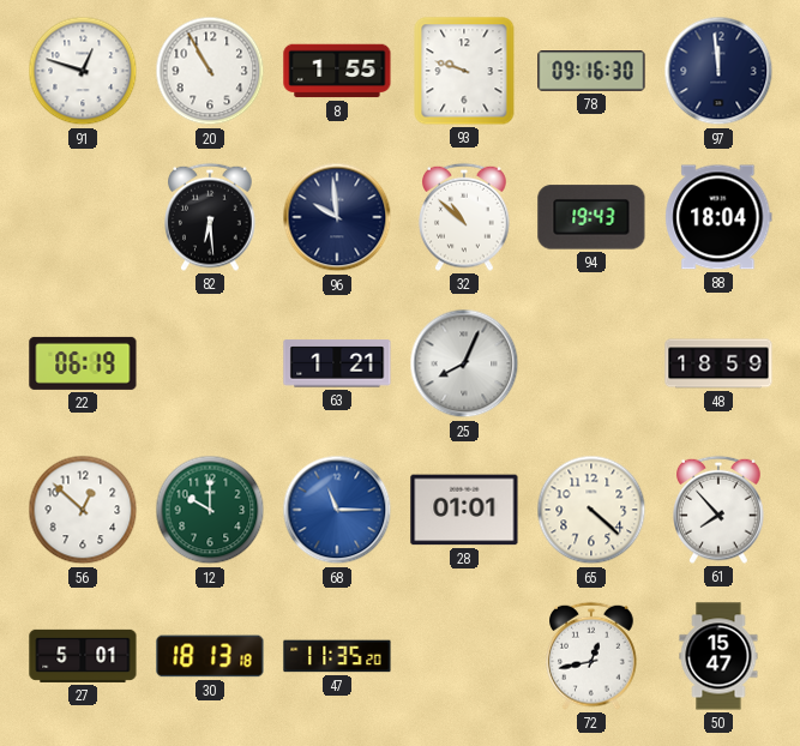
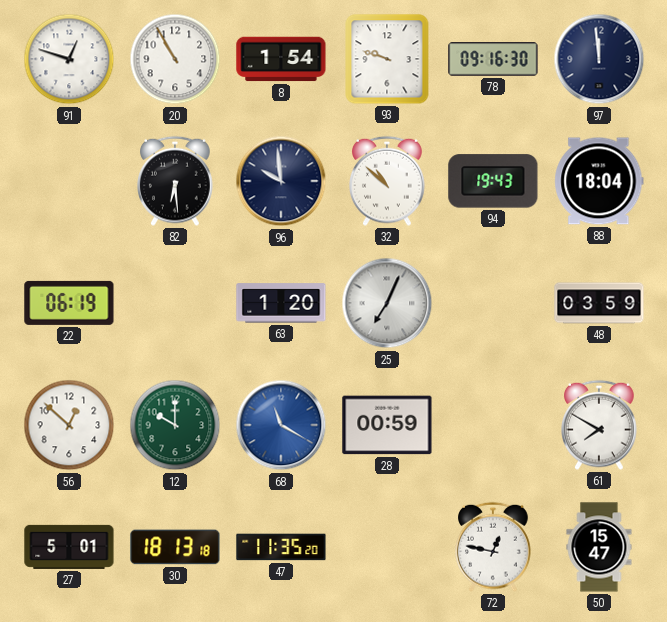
8: 1:55 -> 1:54
63: 1:21 -> 1:20
25: 8:04 -> 7:04
48: 18:59 -> 03:59
68: 11:15 -> 11:20
28: 01:01 -> 00:59
65: 4:22 -> none
61: 7:53 -> 7:50
72: 12:43 -> 12:47
